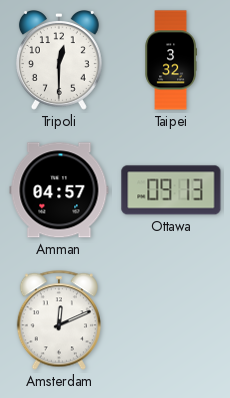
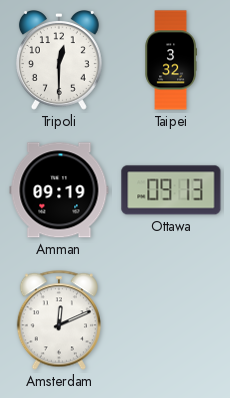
Amman: 04:57 -> 09:19
